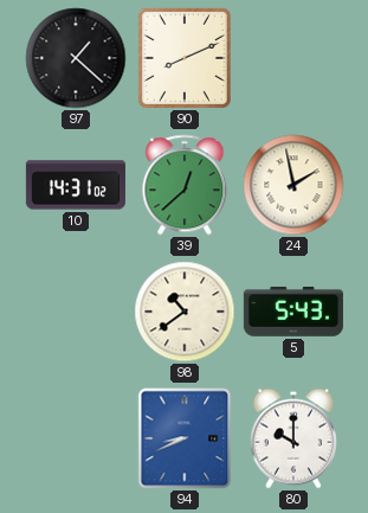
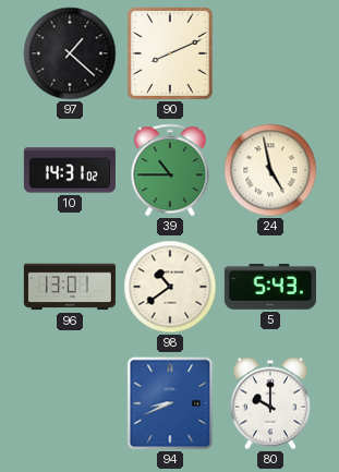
39: 12:38 -> 10:45
24: 1:58 -> 4:58
96: none -> 13:01
